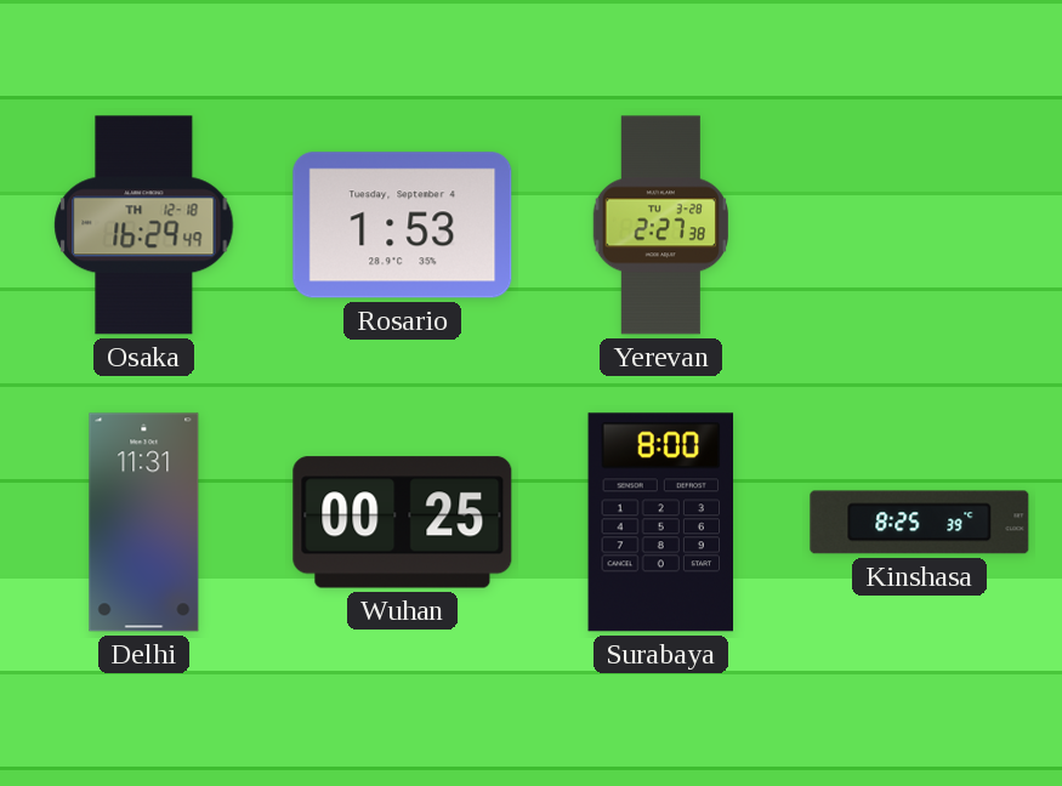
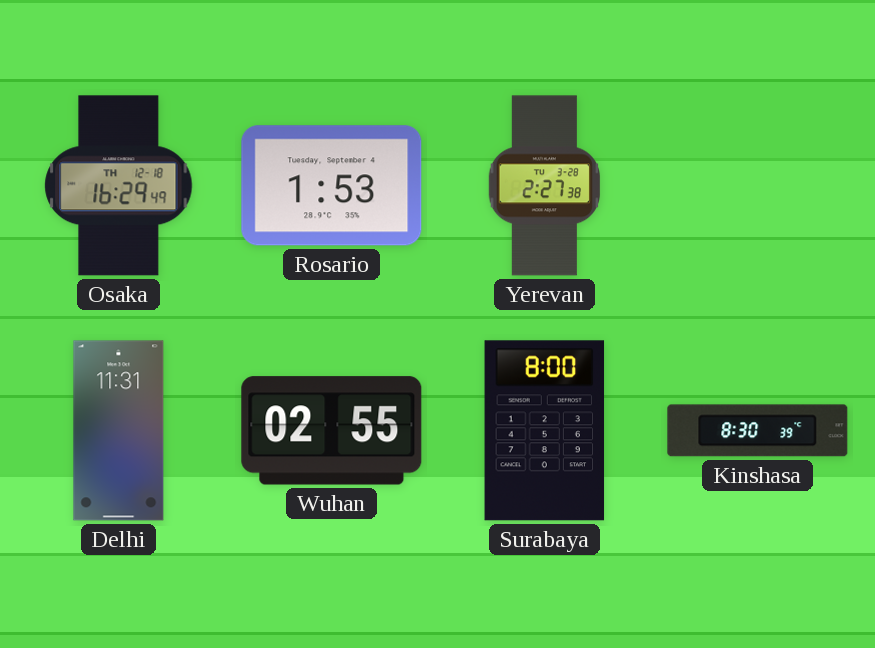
Wuhan: 00:25 -> 02:55
Kinshasa: 8:25 -> 8:30
